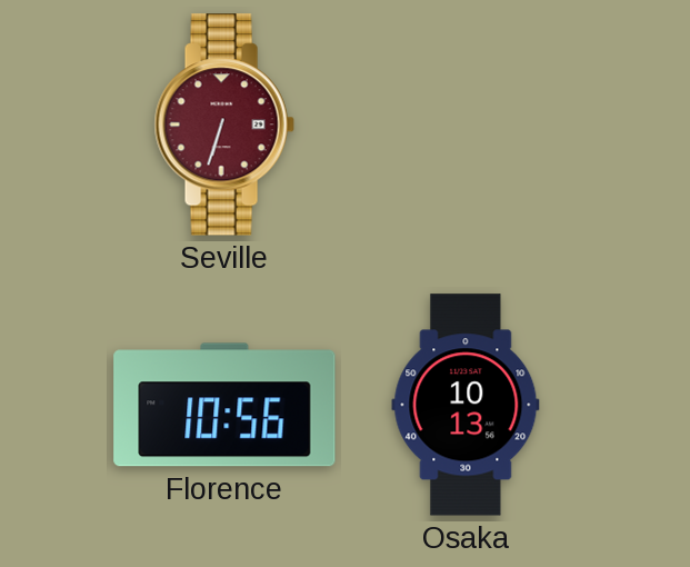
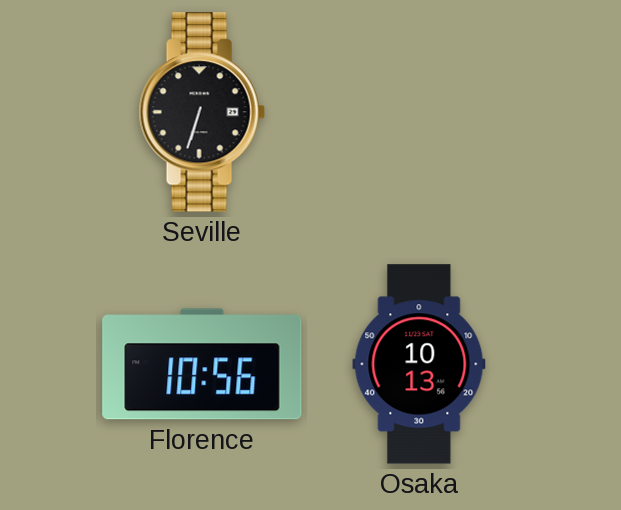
Seville dial: burgundy -> black
